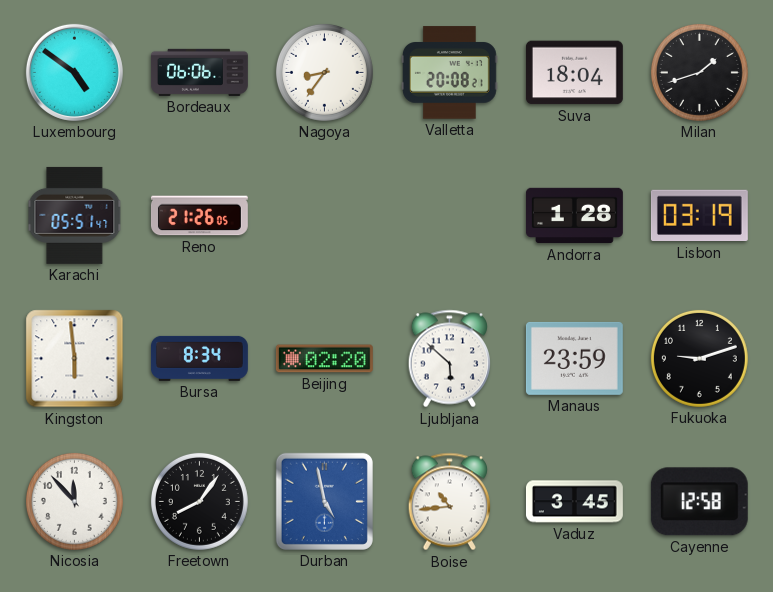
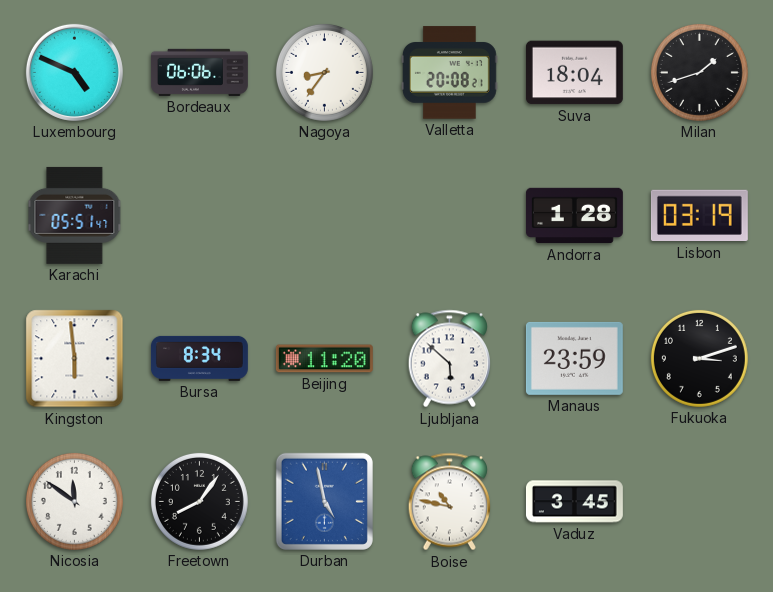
Luxembourg: 4:51 -> 4:49
Reno: 21:26 -> none
Beijing: 02:20 -> 11:20
Fukuoka: 9:12 -> 3:12
Nicosia: 11:53 -> 11:51
Boise: 10:44 -> 10:47
Cayenne: 12:58 -> none
